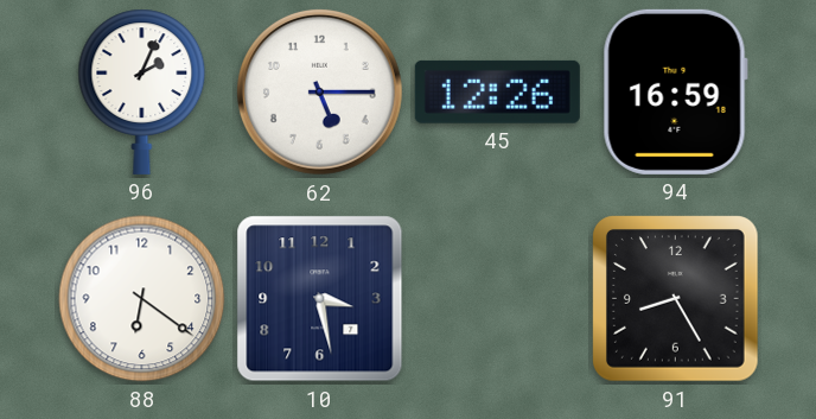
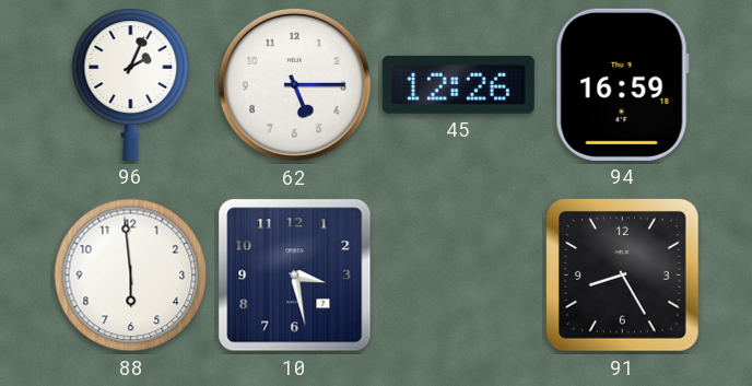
88: 6:21 -> 5:59
